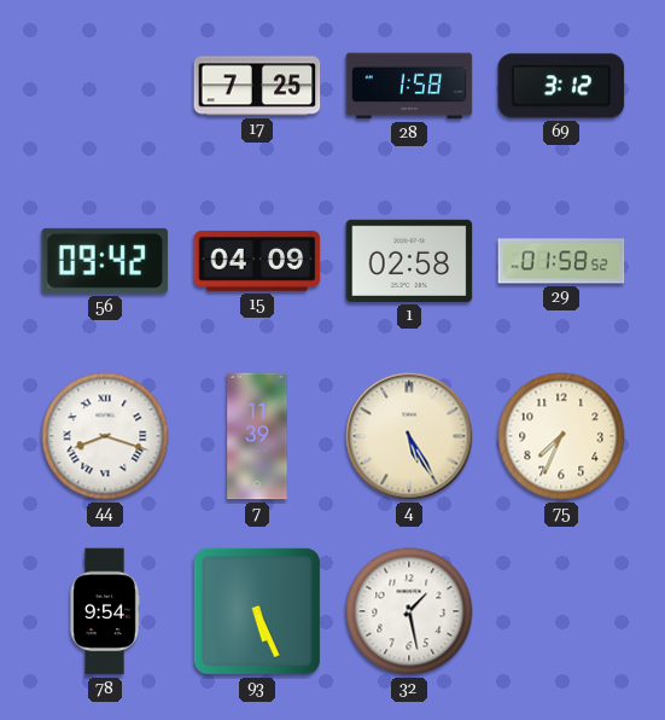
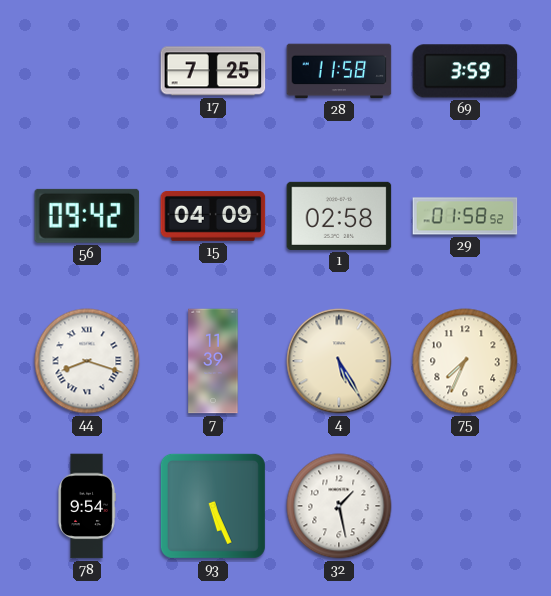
28: 1:58 -> 11:58
69: 3:12 -> 3:59
